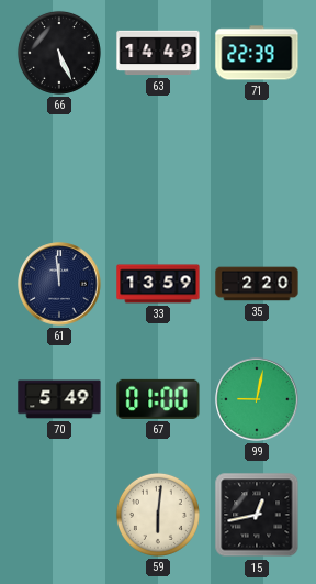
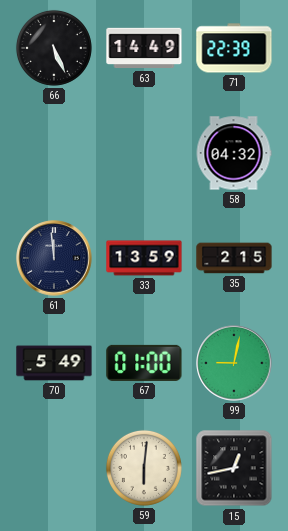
58: none -> 04:32
35: 2:20 -> 2:15
